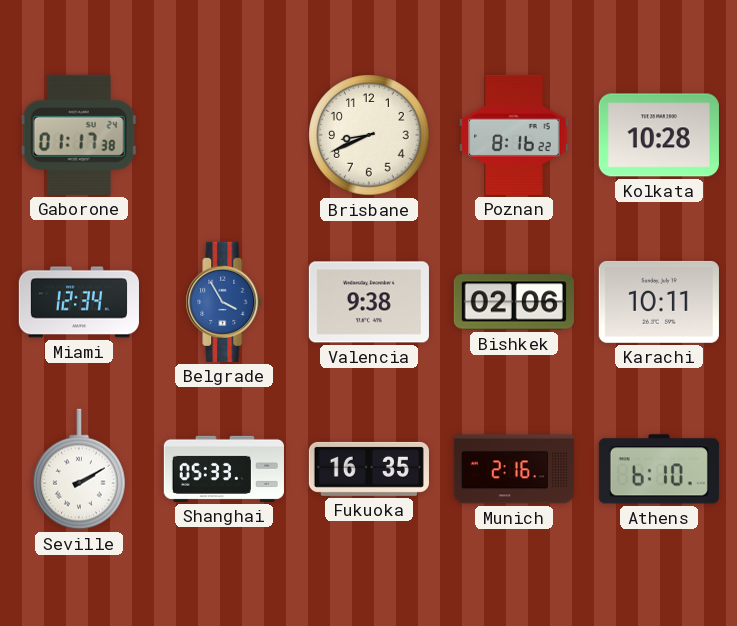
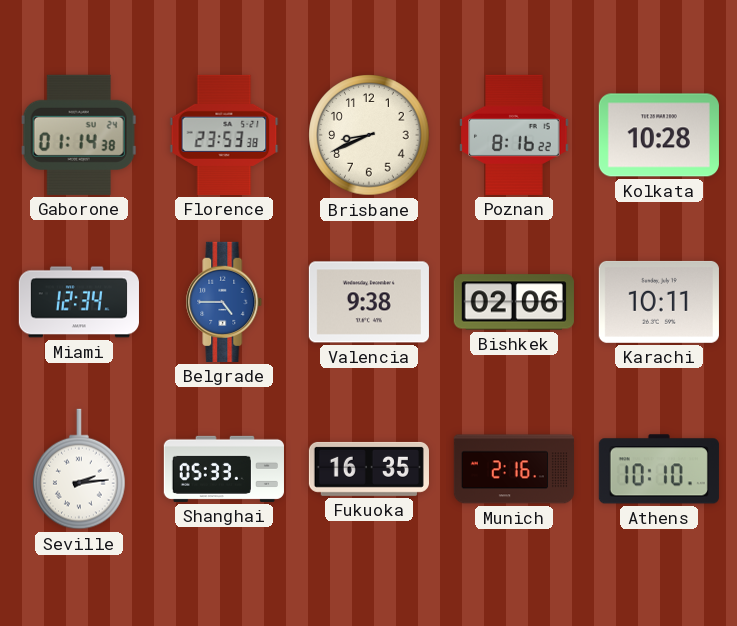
Gaborone: 01:17 -> 01:14
Florence: none -> 23:53
Belgrade: 3:55 -> 4:45
Seville: 2:10 -> 2:14
Athens: 6:10 -> 10:10
